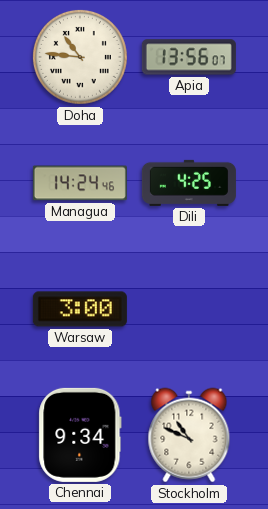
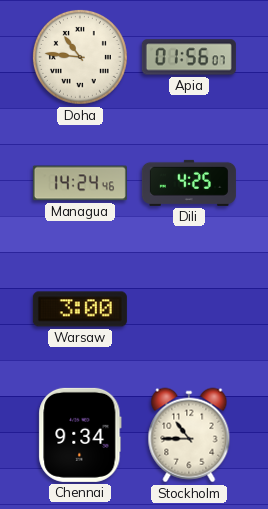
Apia: 13:56 -> 01:56
Stockholm: 10:49 -> 10:45
